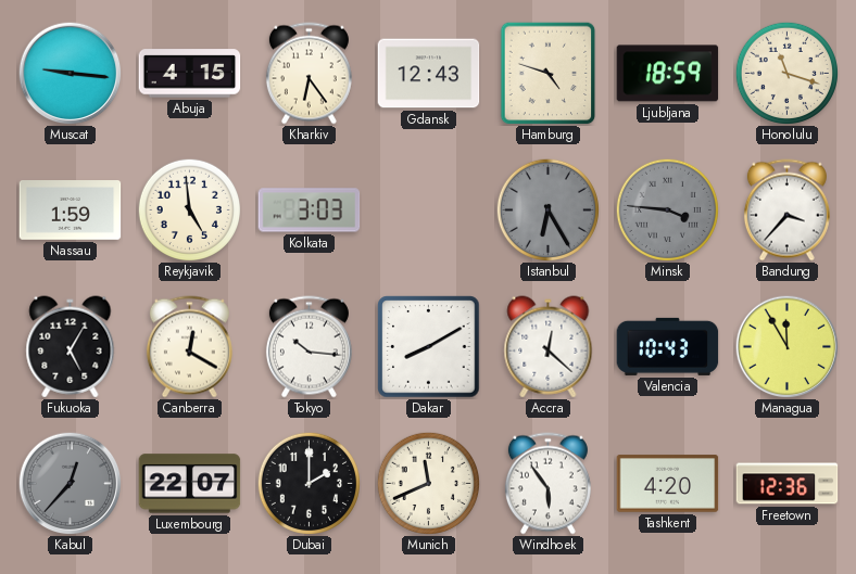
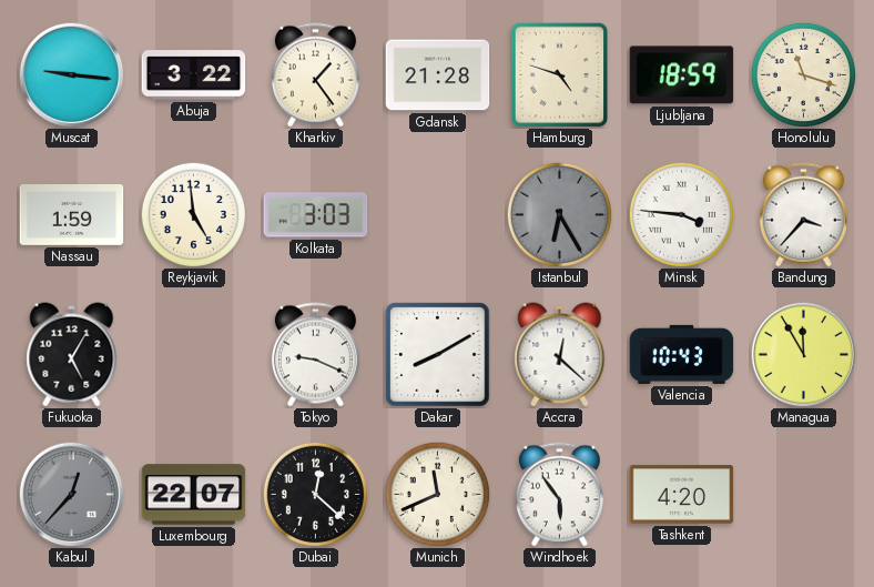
Abuja: 4:15 -> 3:22
Kharkiv: 6:24 -> 1:24
Gdansk: 12:43 -> 21:28
Minsk dial: grey -> white
Canberra: 12:20 -> none
Tokyo: 10:16 -> 9:19
Dubai: 2:00 -> 12:22
Freetown: 12:36 -> none
